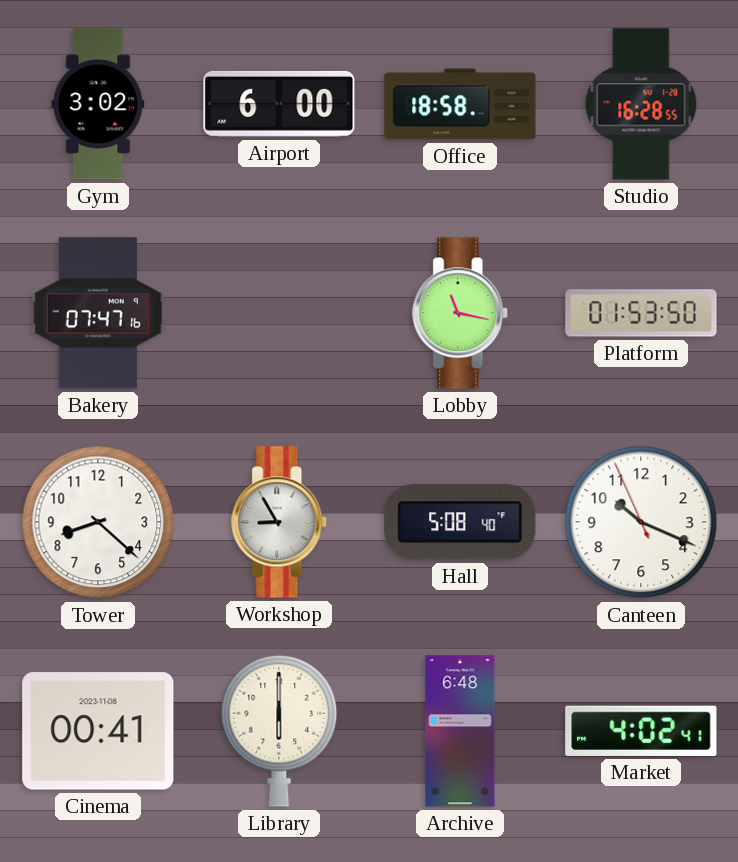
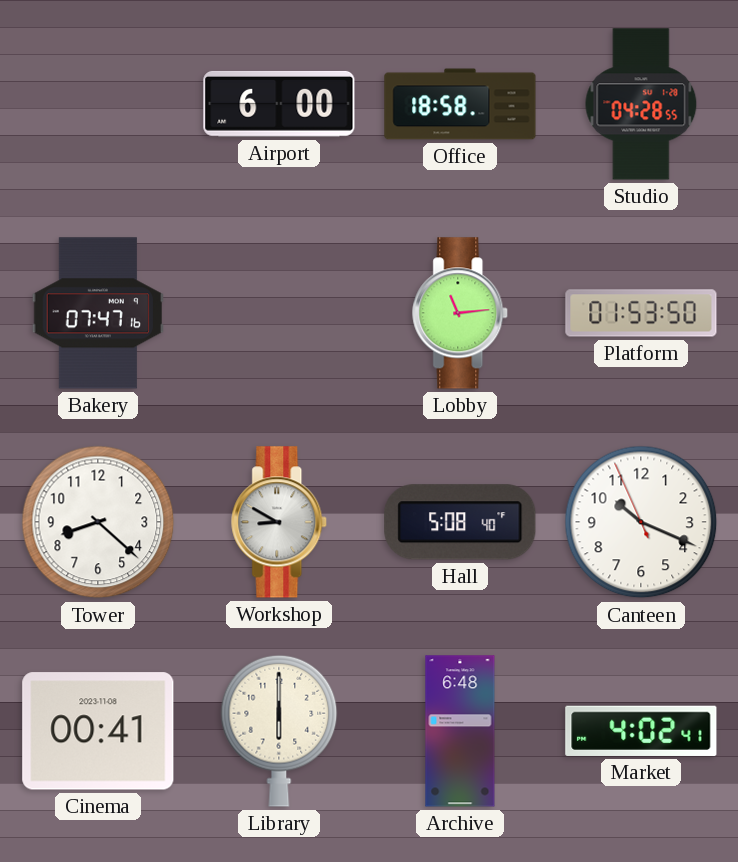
Gym: 3:02 -> none
Studio: 16:28 -> 04:28
Lobby: 11:17 -> 11:14
Workshop: 8:55 -> 8:50
